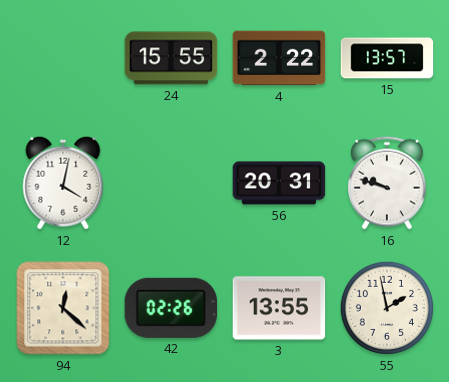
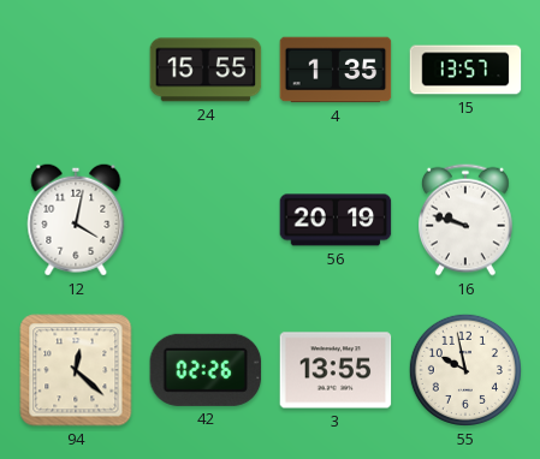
4: 2:22 -> 1:35
56: 20:31 -> 20:19
55: 1:58 -> 9:58
